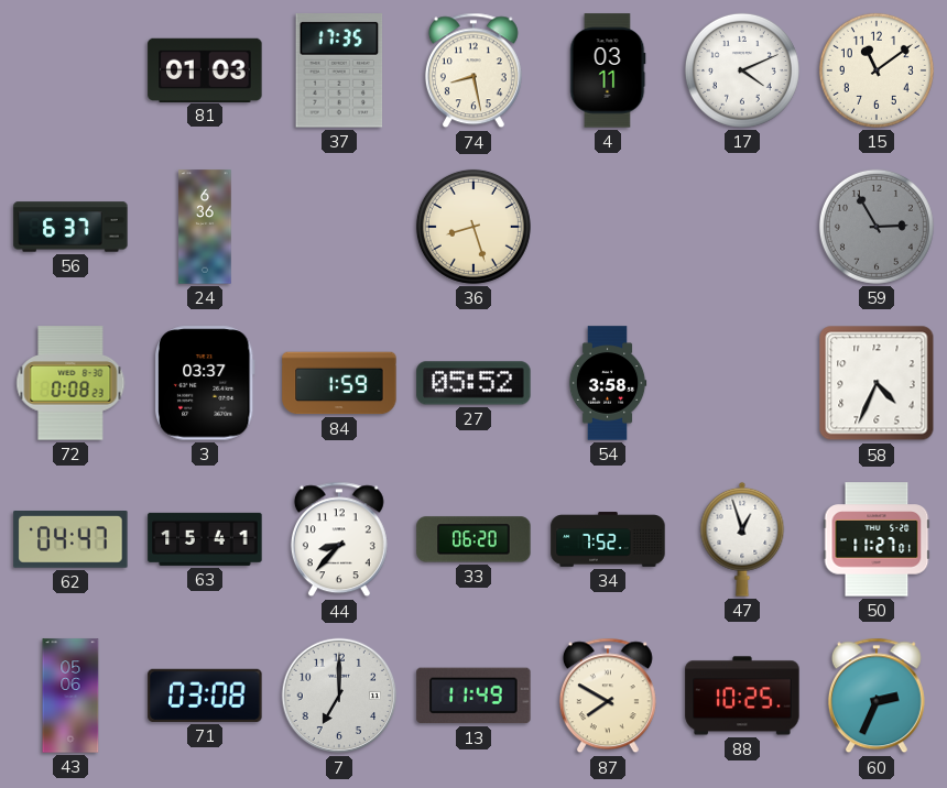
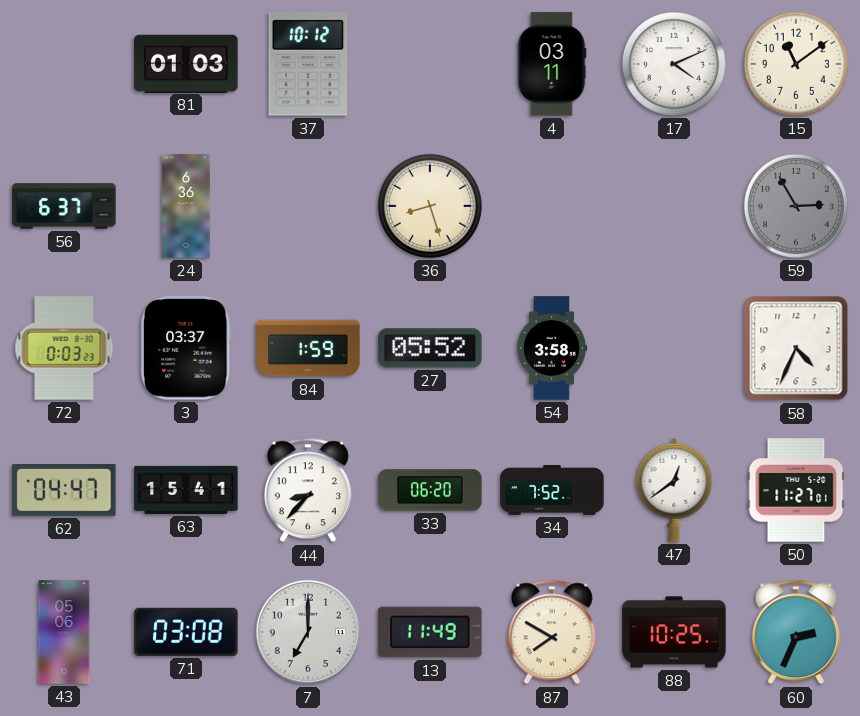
37: 17:35 -> 10:12
74: 8:28 -> none
72: 0:08 -> 0:03
47: 12:57 -> 12:39
